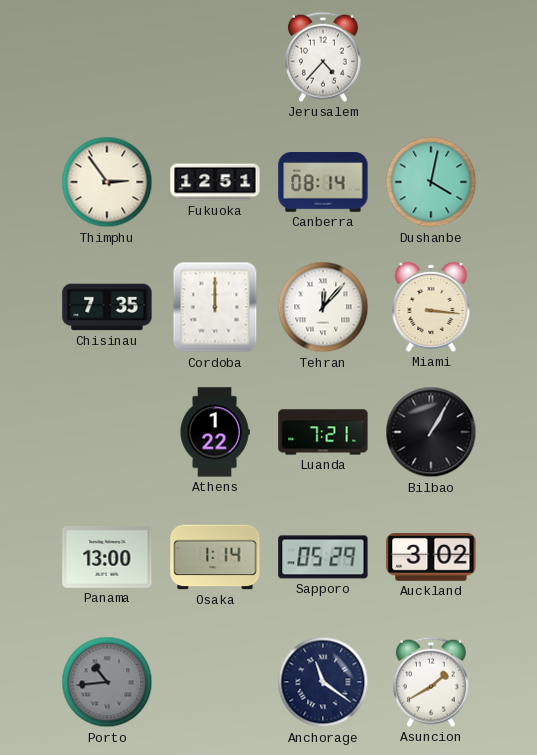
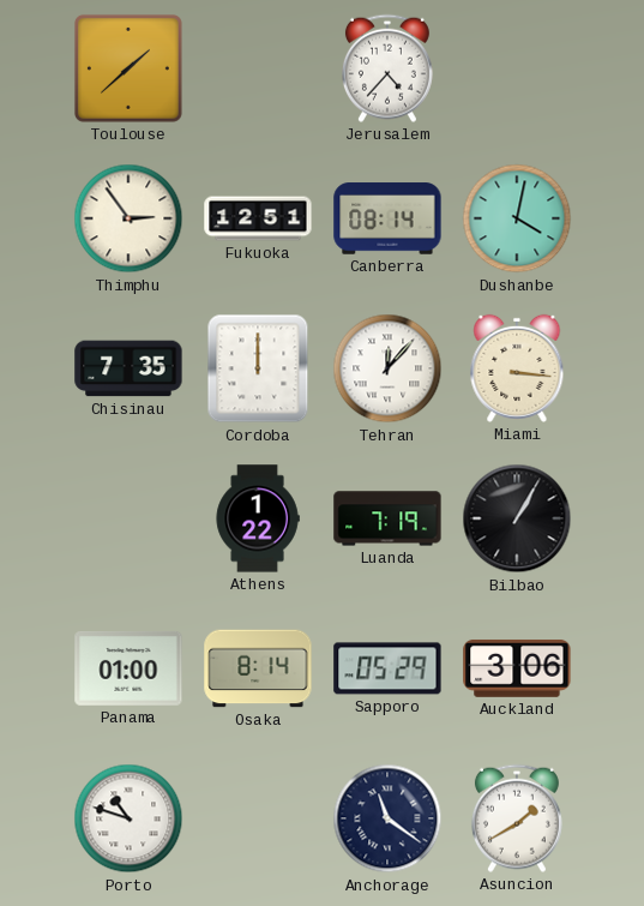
Toulouse: none -> 1:38
Luanda: 7:21 -> 7:19
Panama: 13:00 -> 01:00
Osaka: 1:14 -> 8:14
Auckland: 3:02 -> 3:06
Porto: 10:44 -> 10:48
Porto dial: grey -> white
